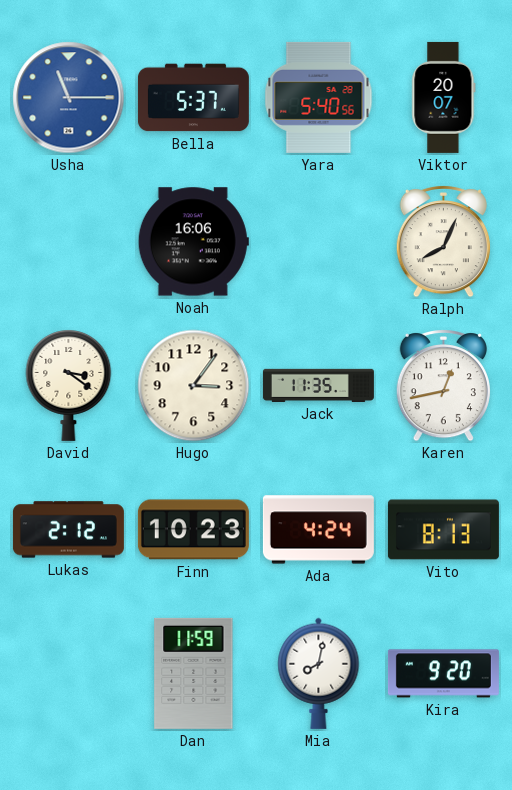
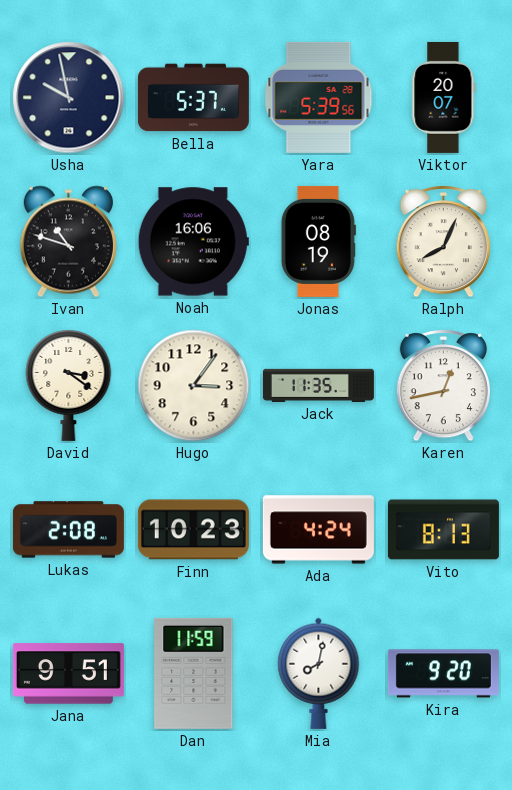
Usha: 11:15 -> 9:58
Usha dial: blue -> navy
Yara: 5:40 -> 5:39
Ivan: none -> 10:48
Jonas: none -> 08:19
Lukas: 2:12 -> 2:08
Jana: none -> 9:51
